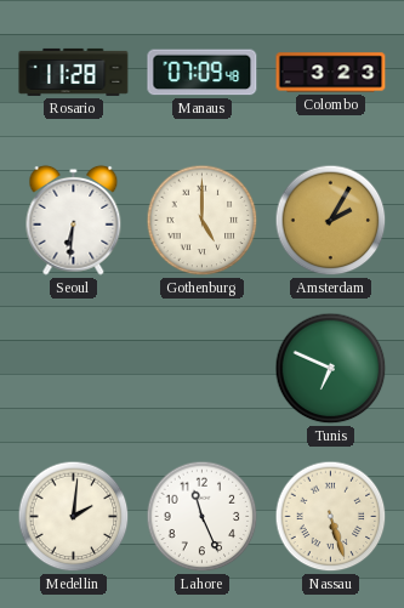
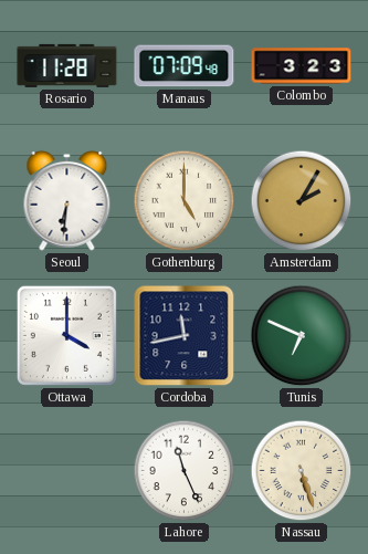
Ottawa: none -> 4:00
Cordoba: none -> 11:43
Medellin: 2:01 -> none
